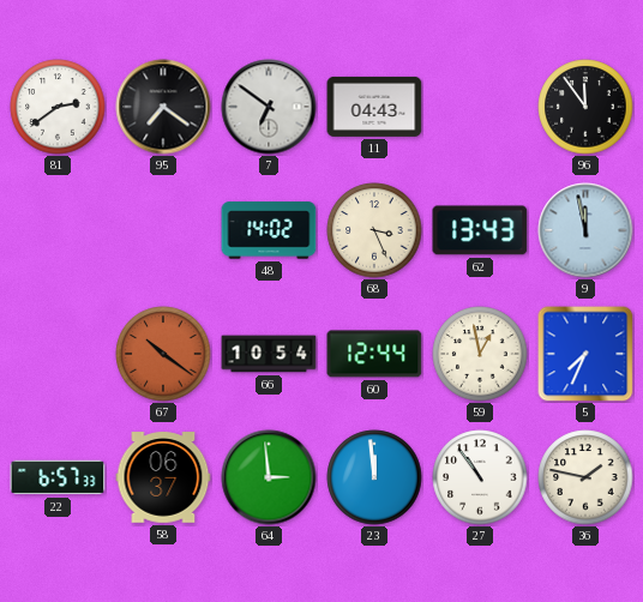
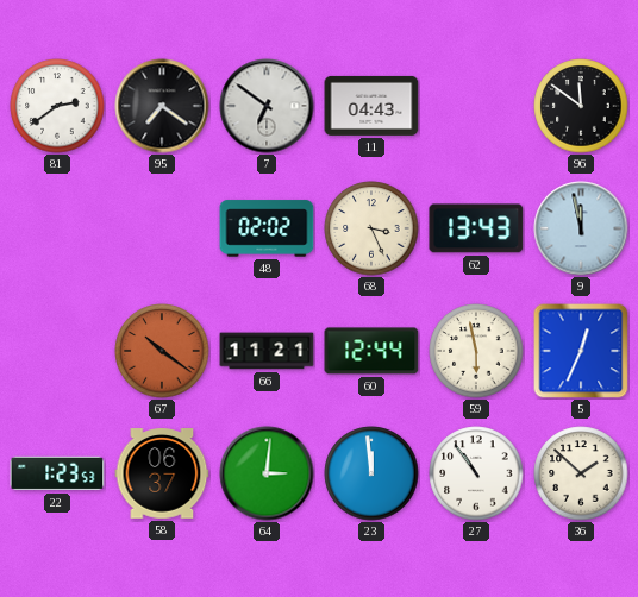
96: 11:54 -> 11:51
48: 14:02 -> 02:02
66: 10:54 -> 11:21
59: 12:58 -> 5:58
5: 7:34 -> 12:34
22: 6:57 -> 1:23
64: 2:59 -> 3:01
36: 1:47 -> 1:52
